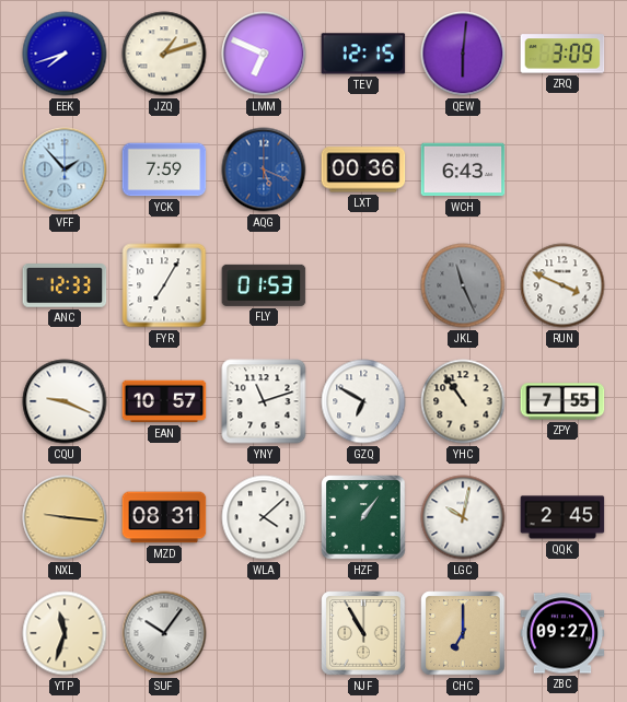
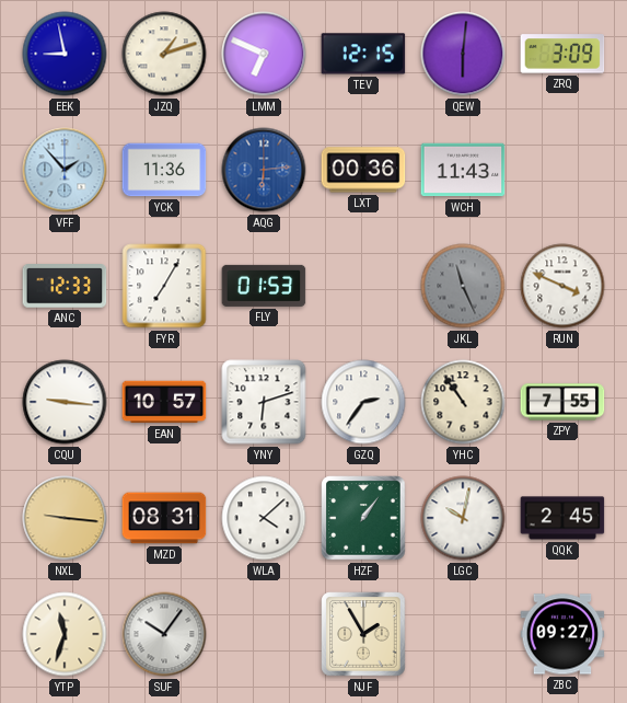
EEK: 7:42 -> 8:58
YCK: 7:59 -> 11:36
AQG: 5:19 -> 6:14
WCH: 6:43 -> 11:43
CQU: 9:19 -> 9:16
YNY: 11:12 -> 6:12
GZQ: 6:50 -> 2:36
NJF: 10:55 -> 1:55
CHC: 7:00 -> none
